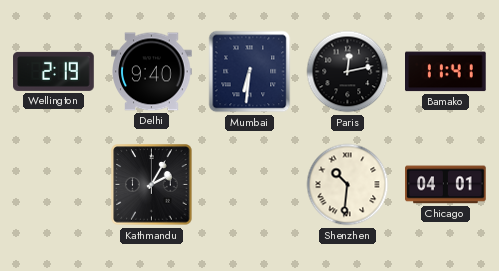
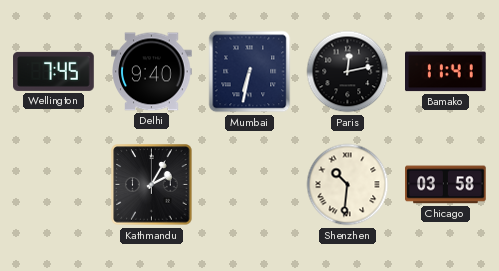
Wellington: 2:19 -> 7:45
Mumbai: 6:31 -> 6:32
Chicago: 04:01 -> 03:58
